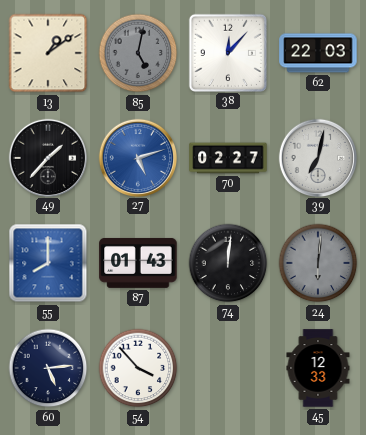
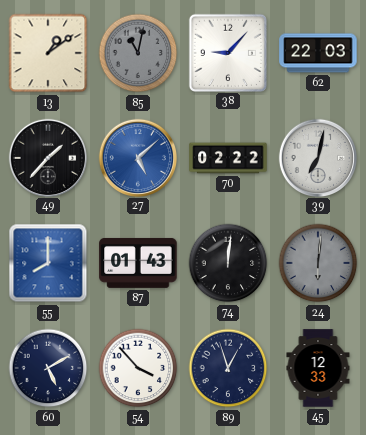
85: 5:02 -> 11:02
38: 12:07 -> 9:07
27: 5:12 -> 5:08
70: 02:27 -> 02:22
60: 5:14 -> 5:10
89: none -> 12:57
